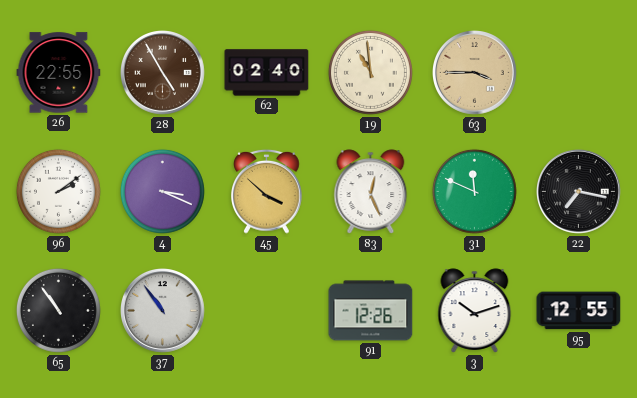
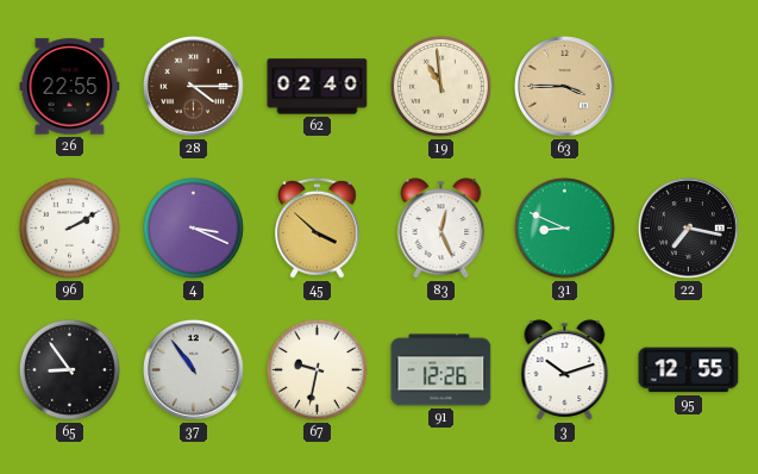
28: 4:55 -> 4:15
96: 2:09 -> 2:10
31: 11:49 -> 8:49
65: 10:54 -> 8:54
67: none -> 9:32
